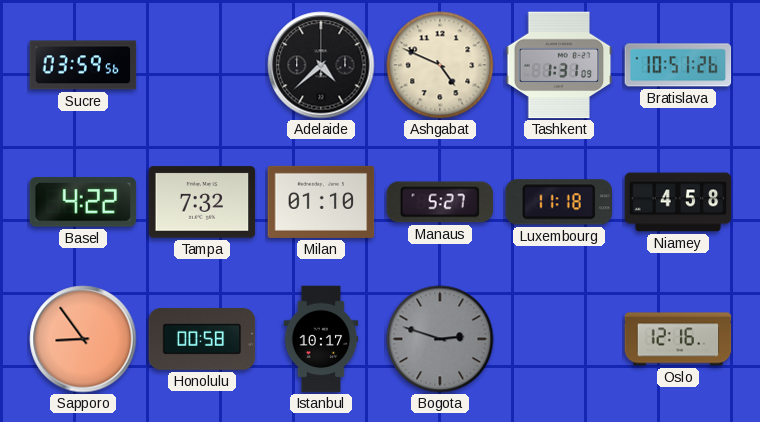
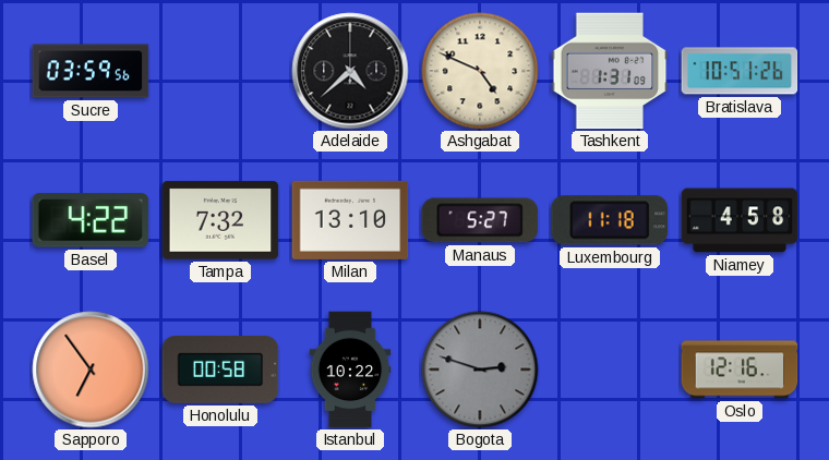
Milan: 01:10 -> 13:10
Sapporo: 8:54 -> 6:54
Istanbul: 10:17 -> 10:22
